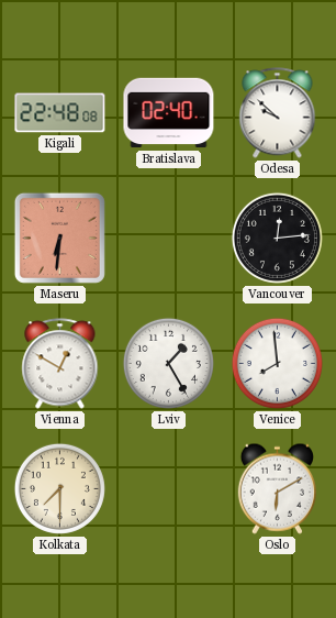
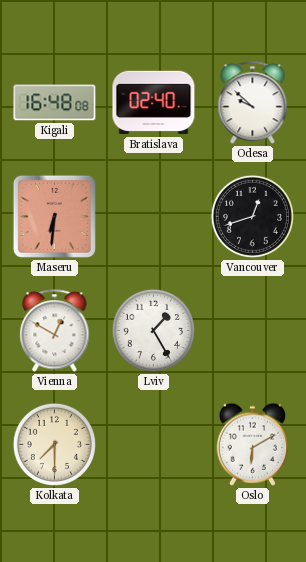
Kigali: 22:48 -> 16:48
Vancouver: 12:14 -> 12:42
Venice: 7:59 -> none
